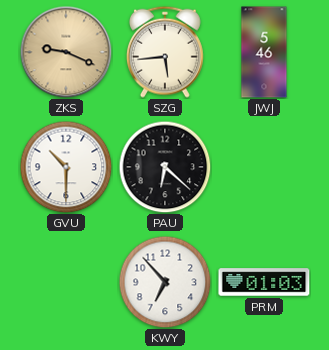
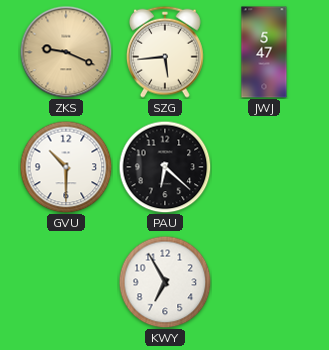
JWJ: 5:46 -> 5:47
KWY: 6:53 -> 6:55
PRM: 01:03 -> none
